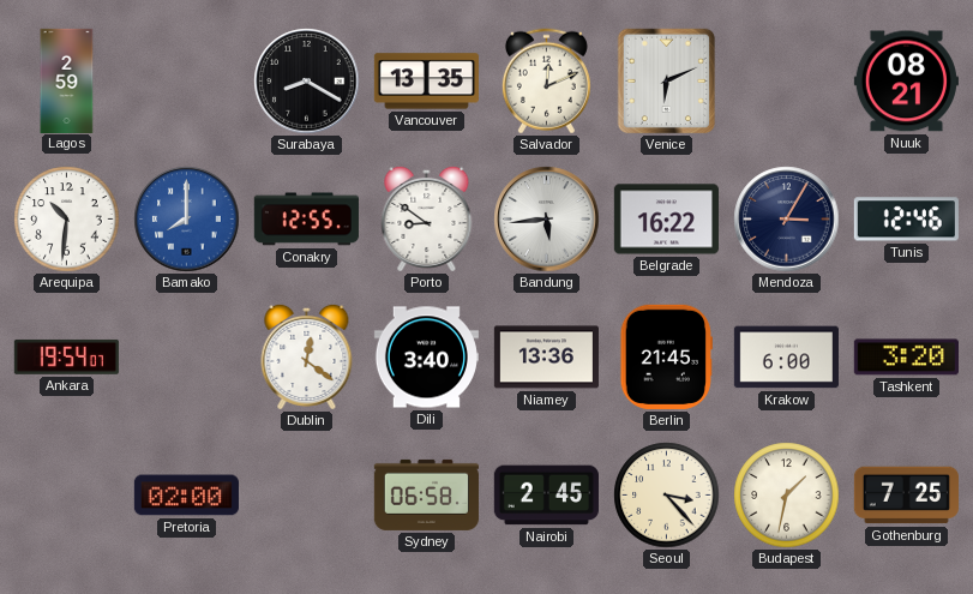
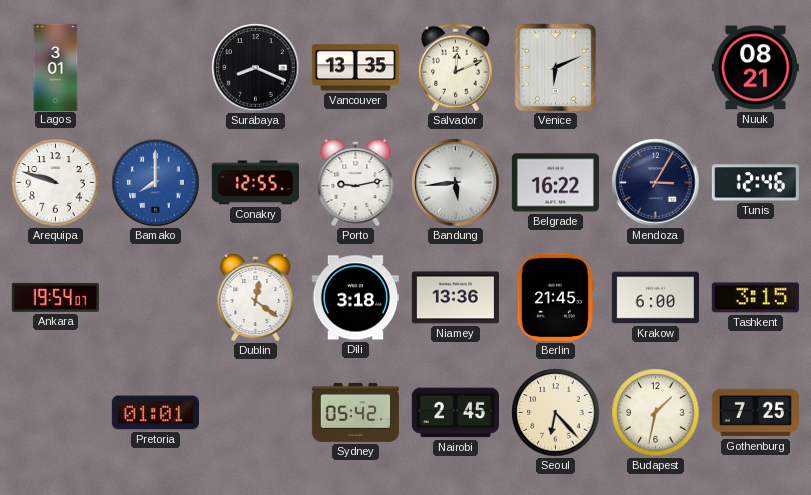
Lagos: 2:59 -> 3:01
Surabaya: 8:20 -> 8:19
Arequipa: 10:31 -> 9:48
Porto: 8:51 -> 9:13
Dili: 3:40 -> 3:18
Tashkent: 3:20 -> 3:15
Pretoria: 02:00 -> 01:01
Sydney: 06:58 -> 05:42
Seoul: 3:23 -> 6:23
